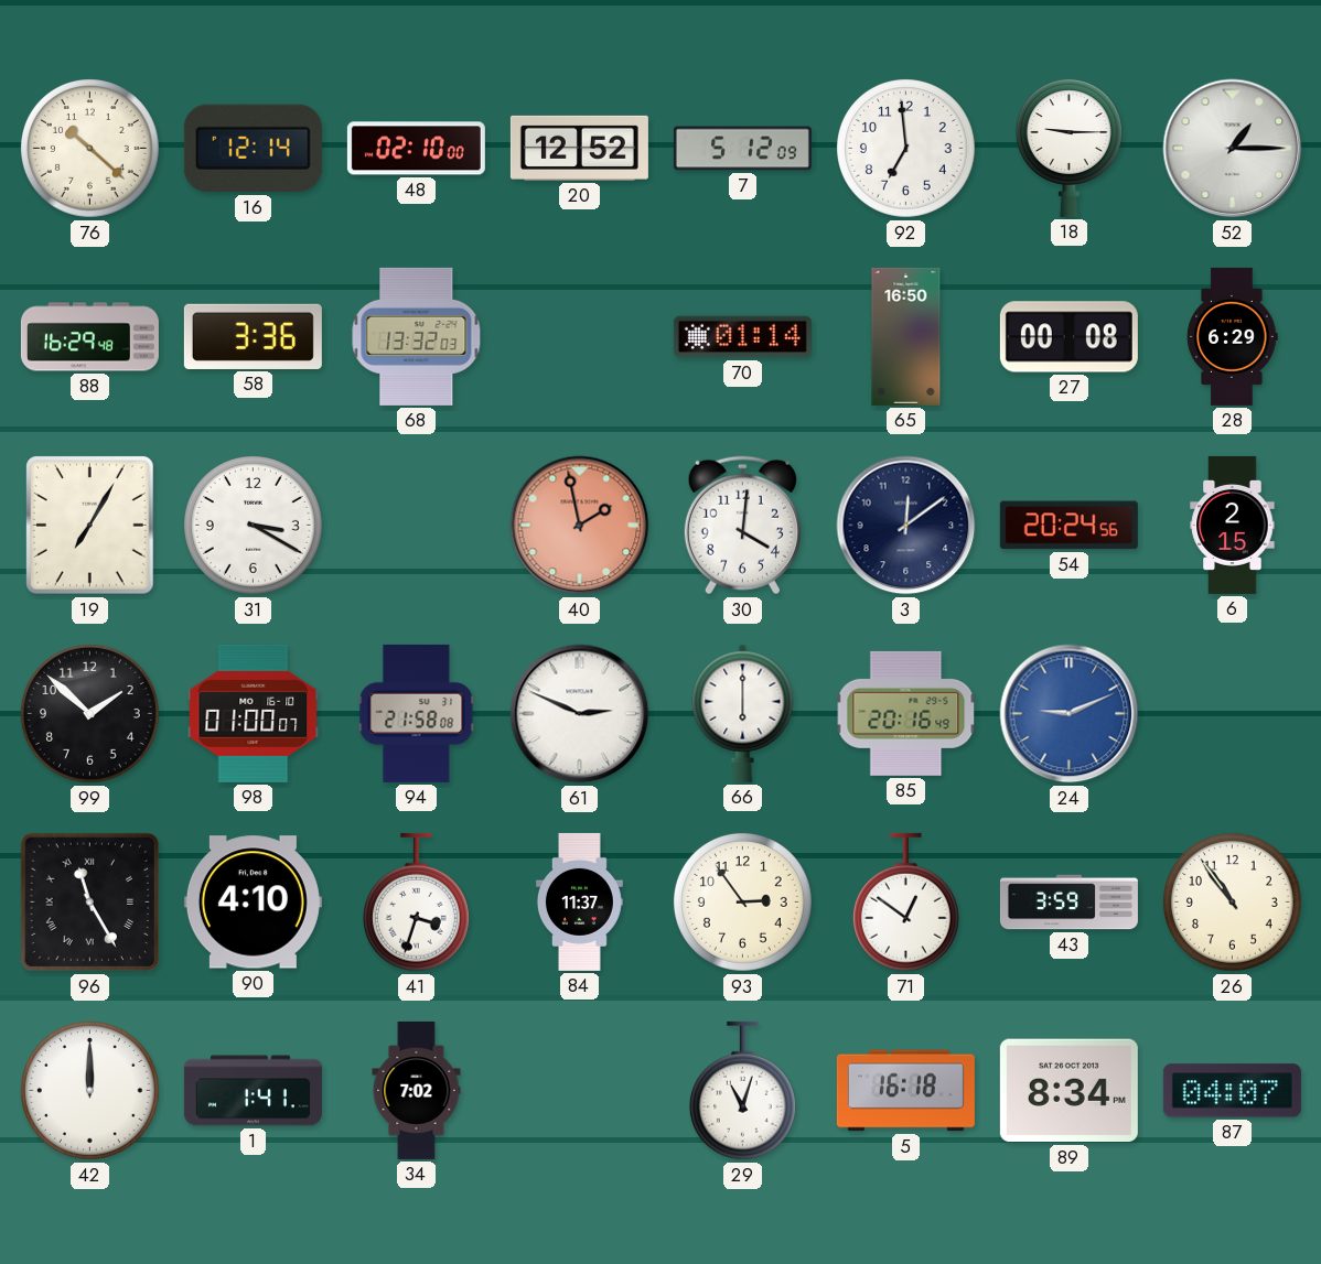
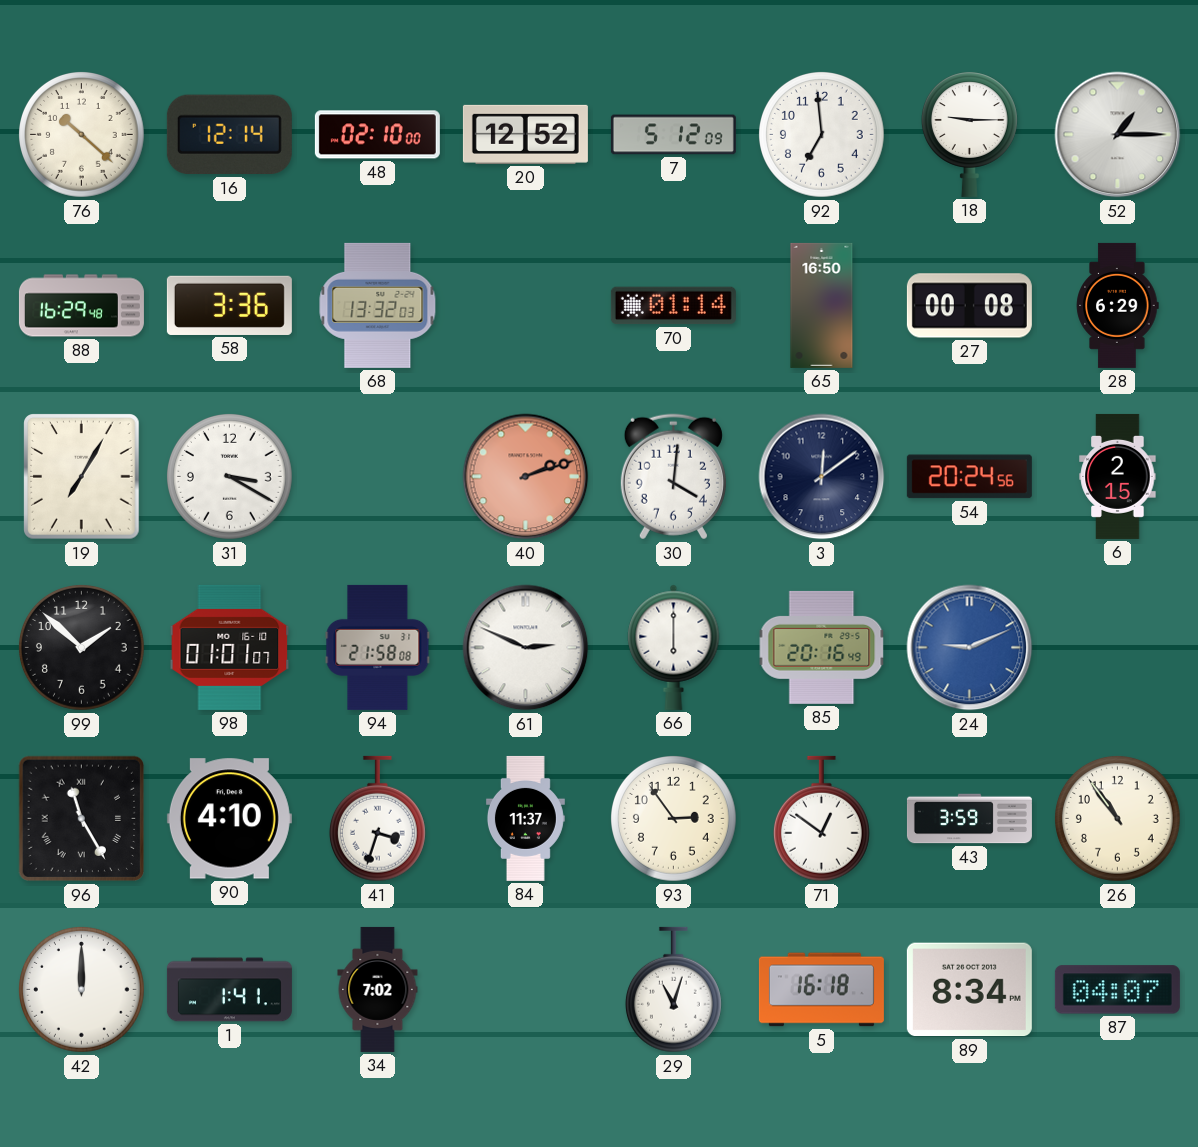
40: 1:58 -> 2:12
98: 01:00 -> 01:01
